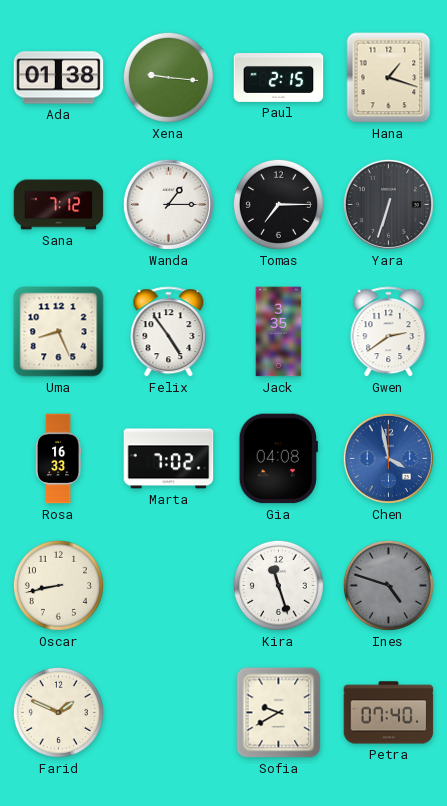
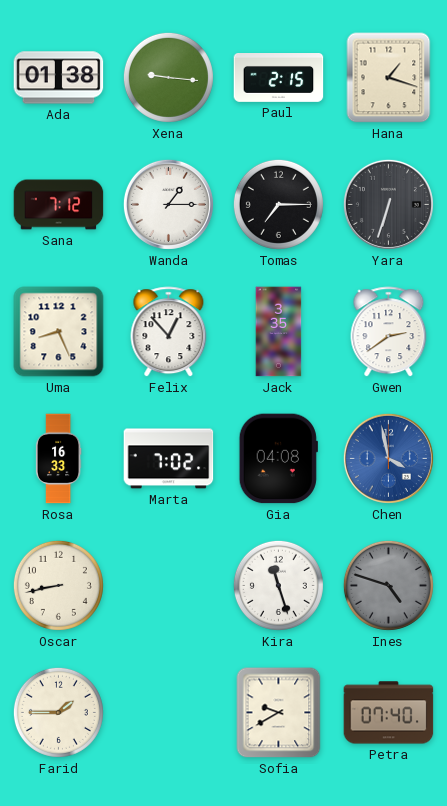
Felix: 4:54 -> 12:53
Farid: 1:49 -> 1:45
